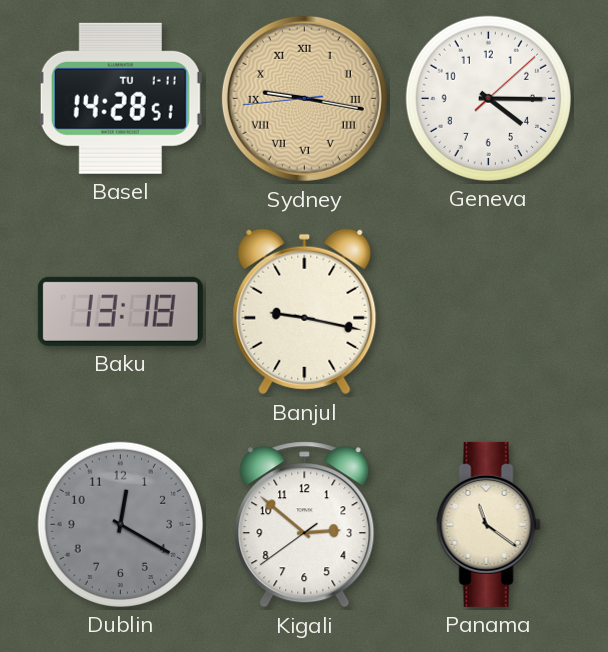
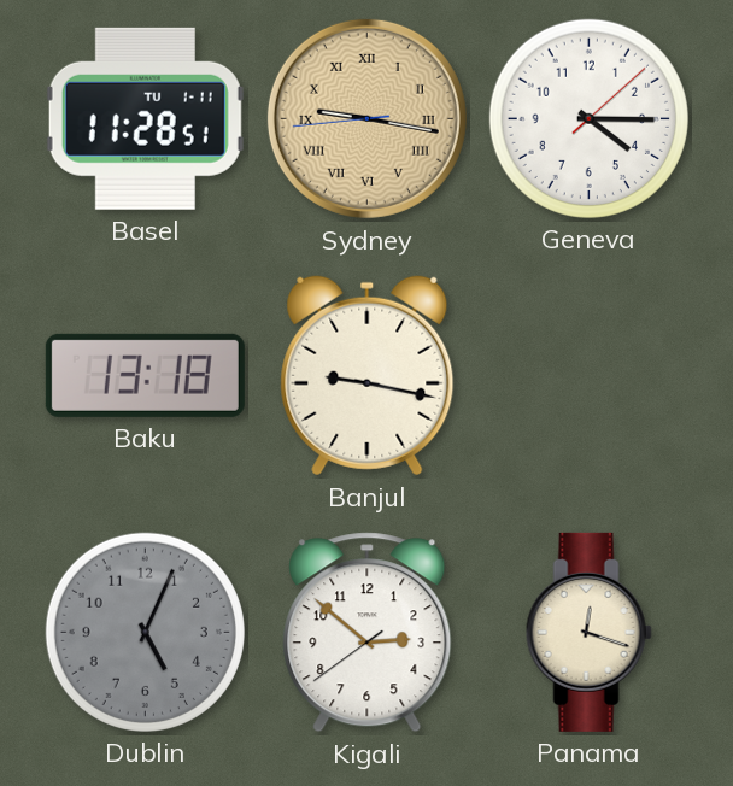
Basel: 14:28 -> 11:28
Dublin: 12:20 -> 5:04
Panama: 11:21 -> 12:18
